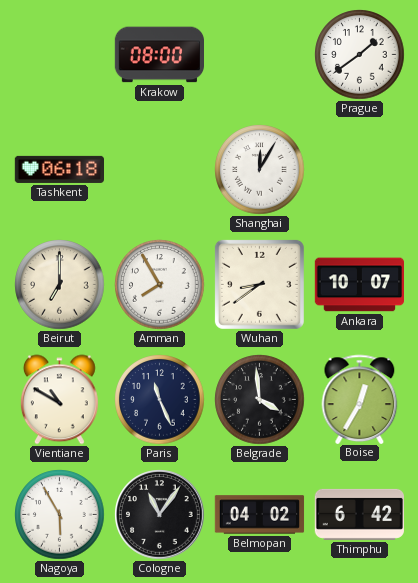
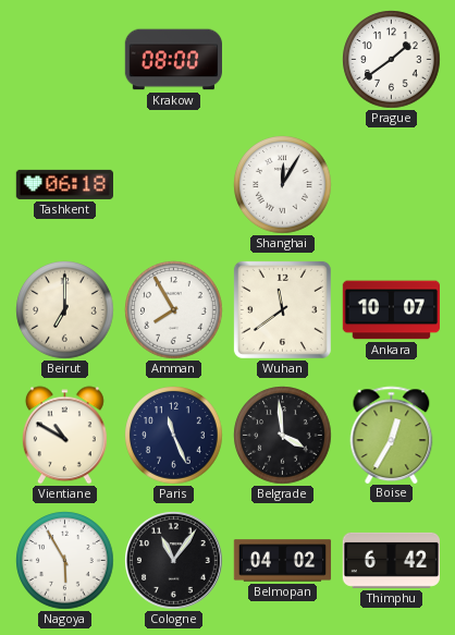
Wuhan: 8:39 -> 11:39
